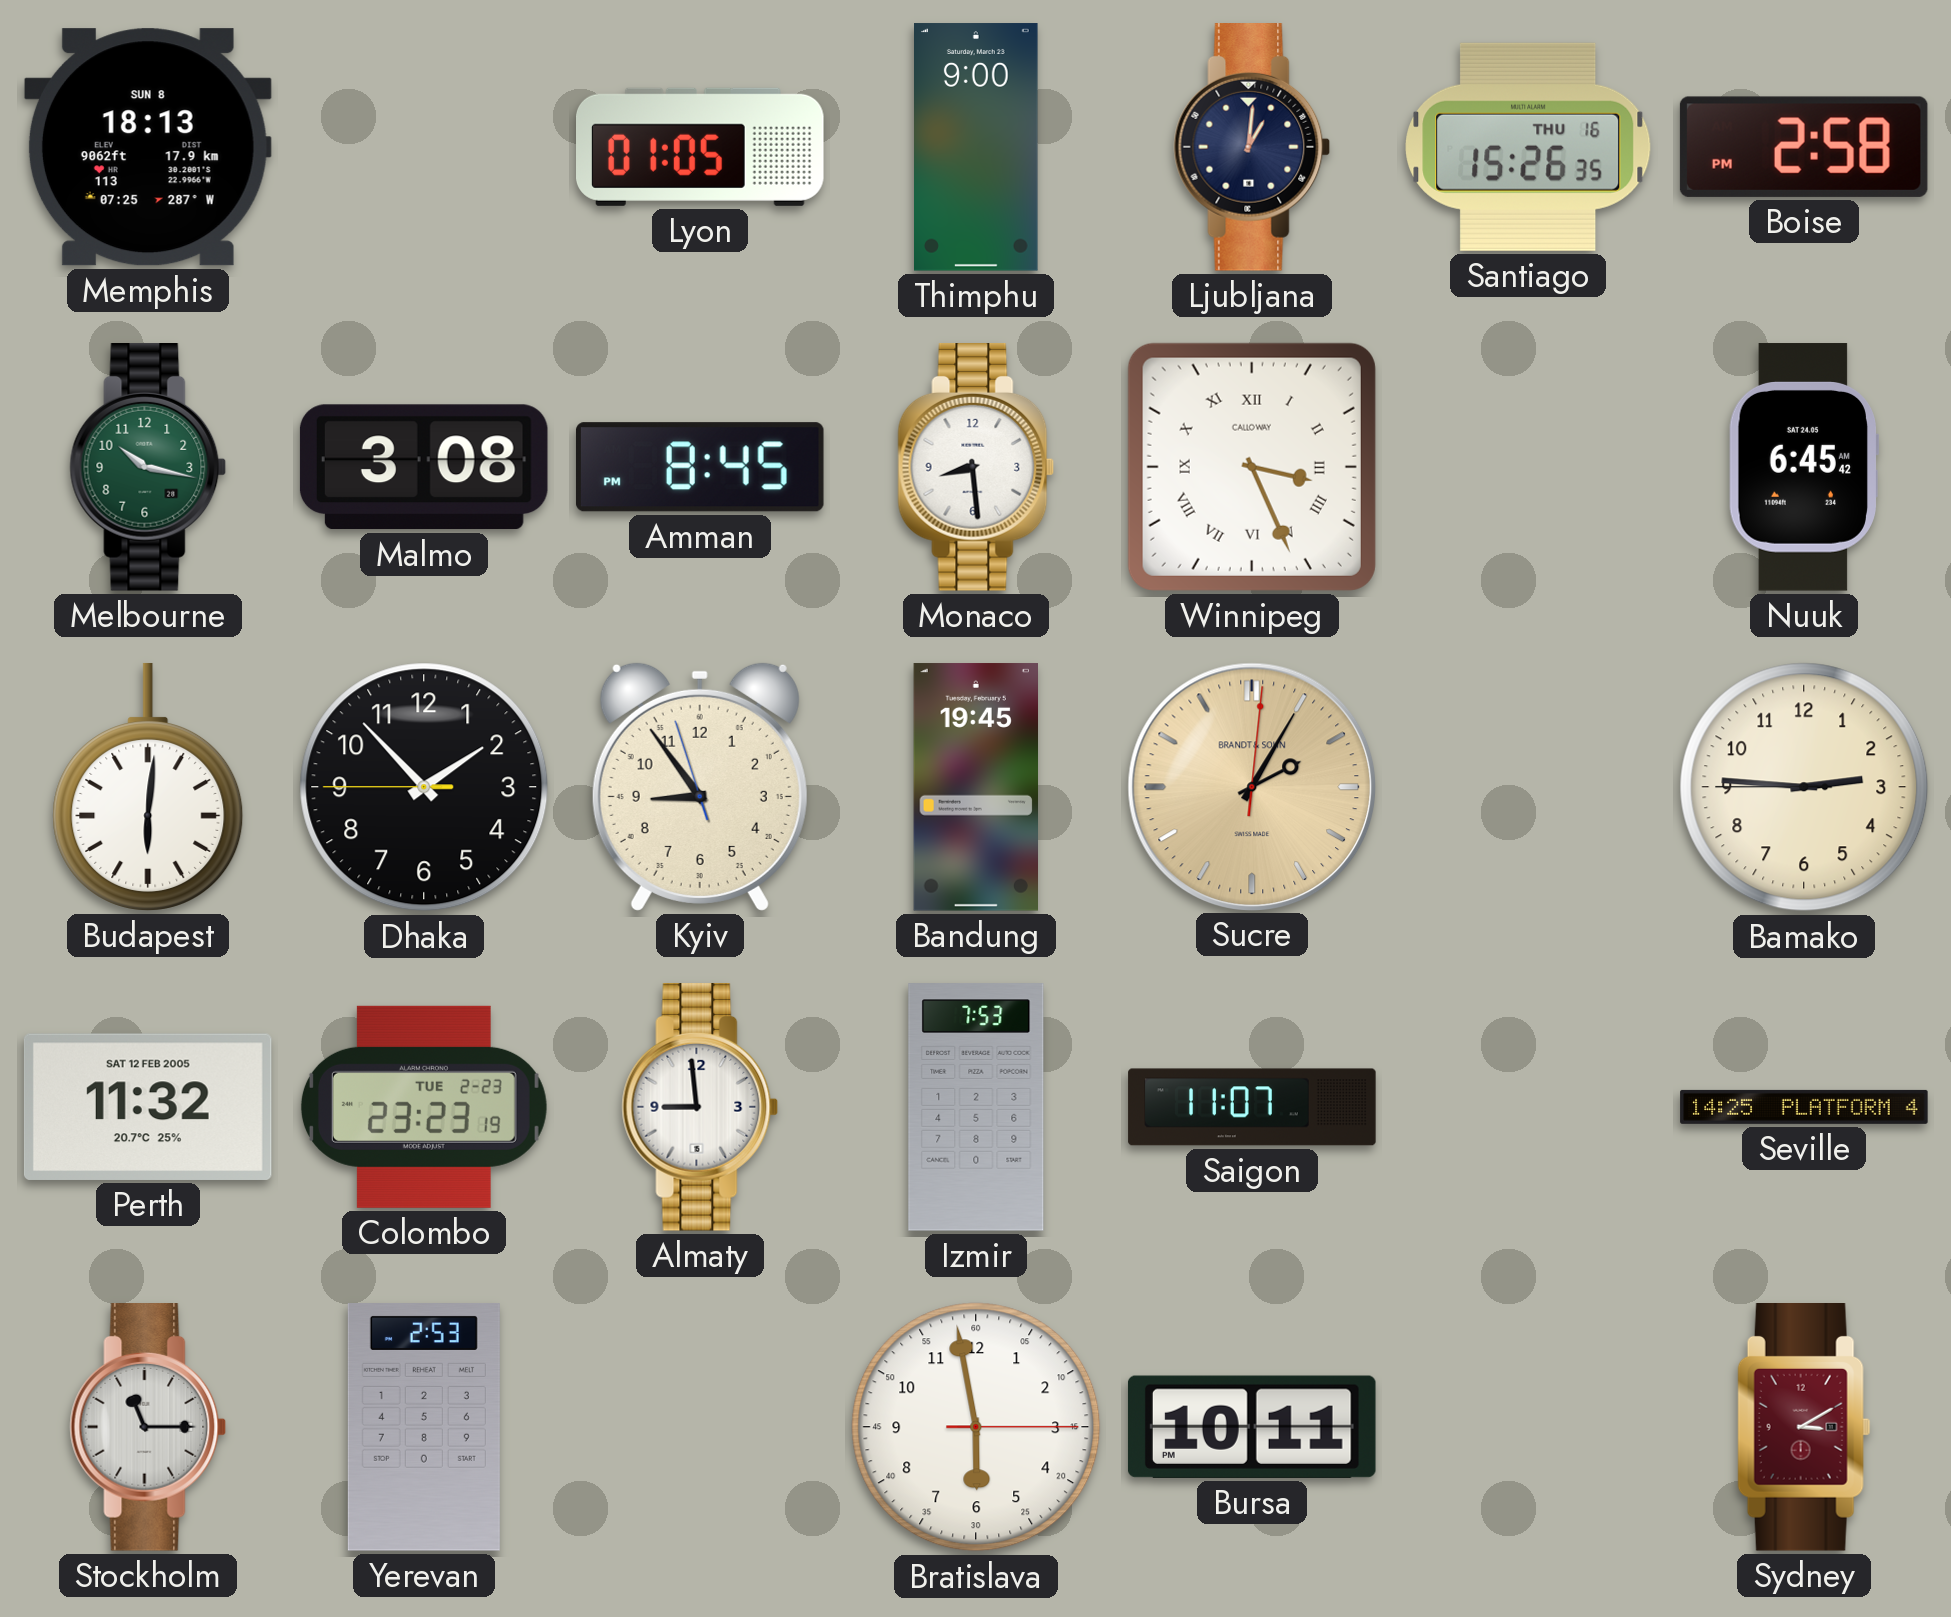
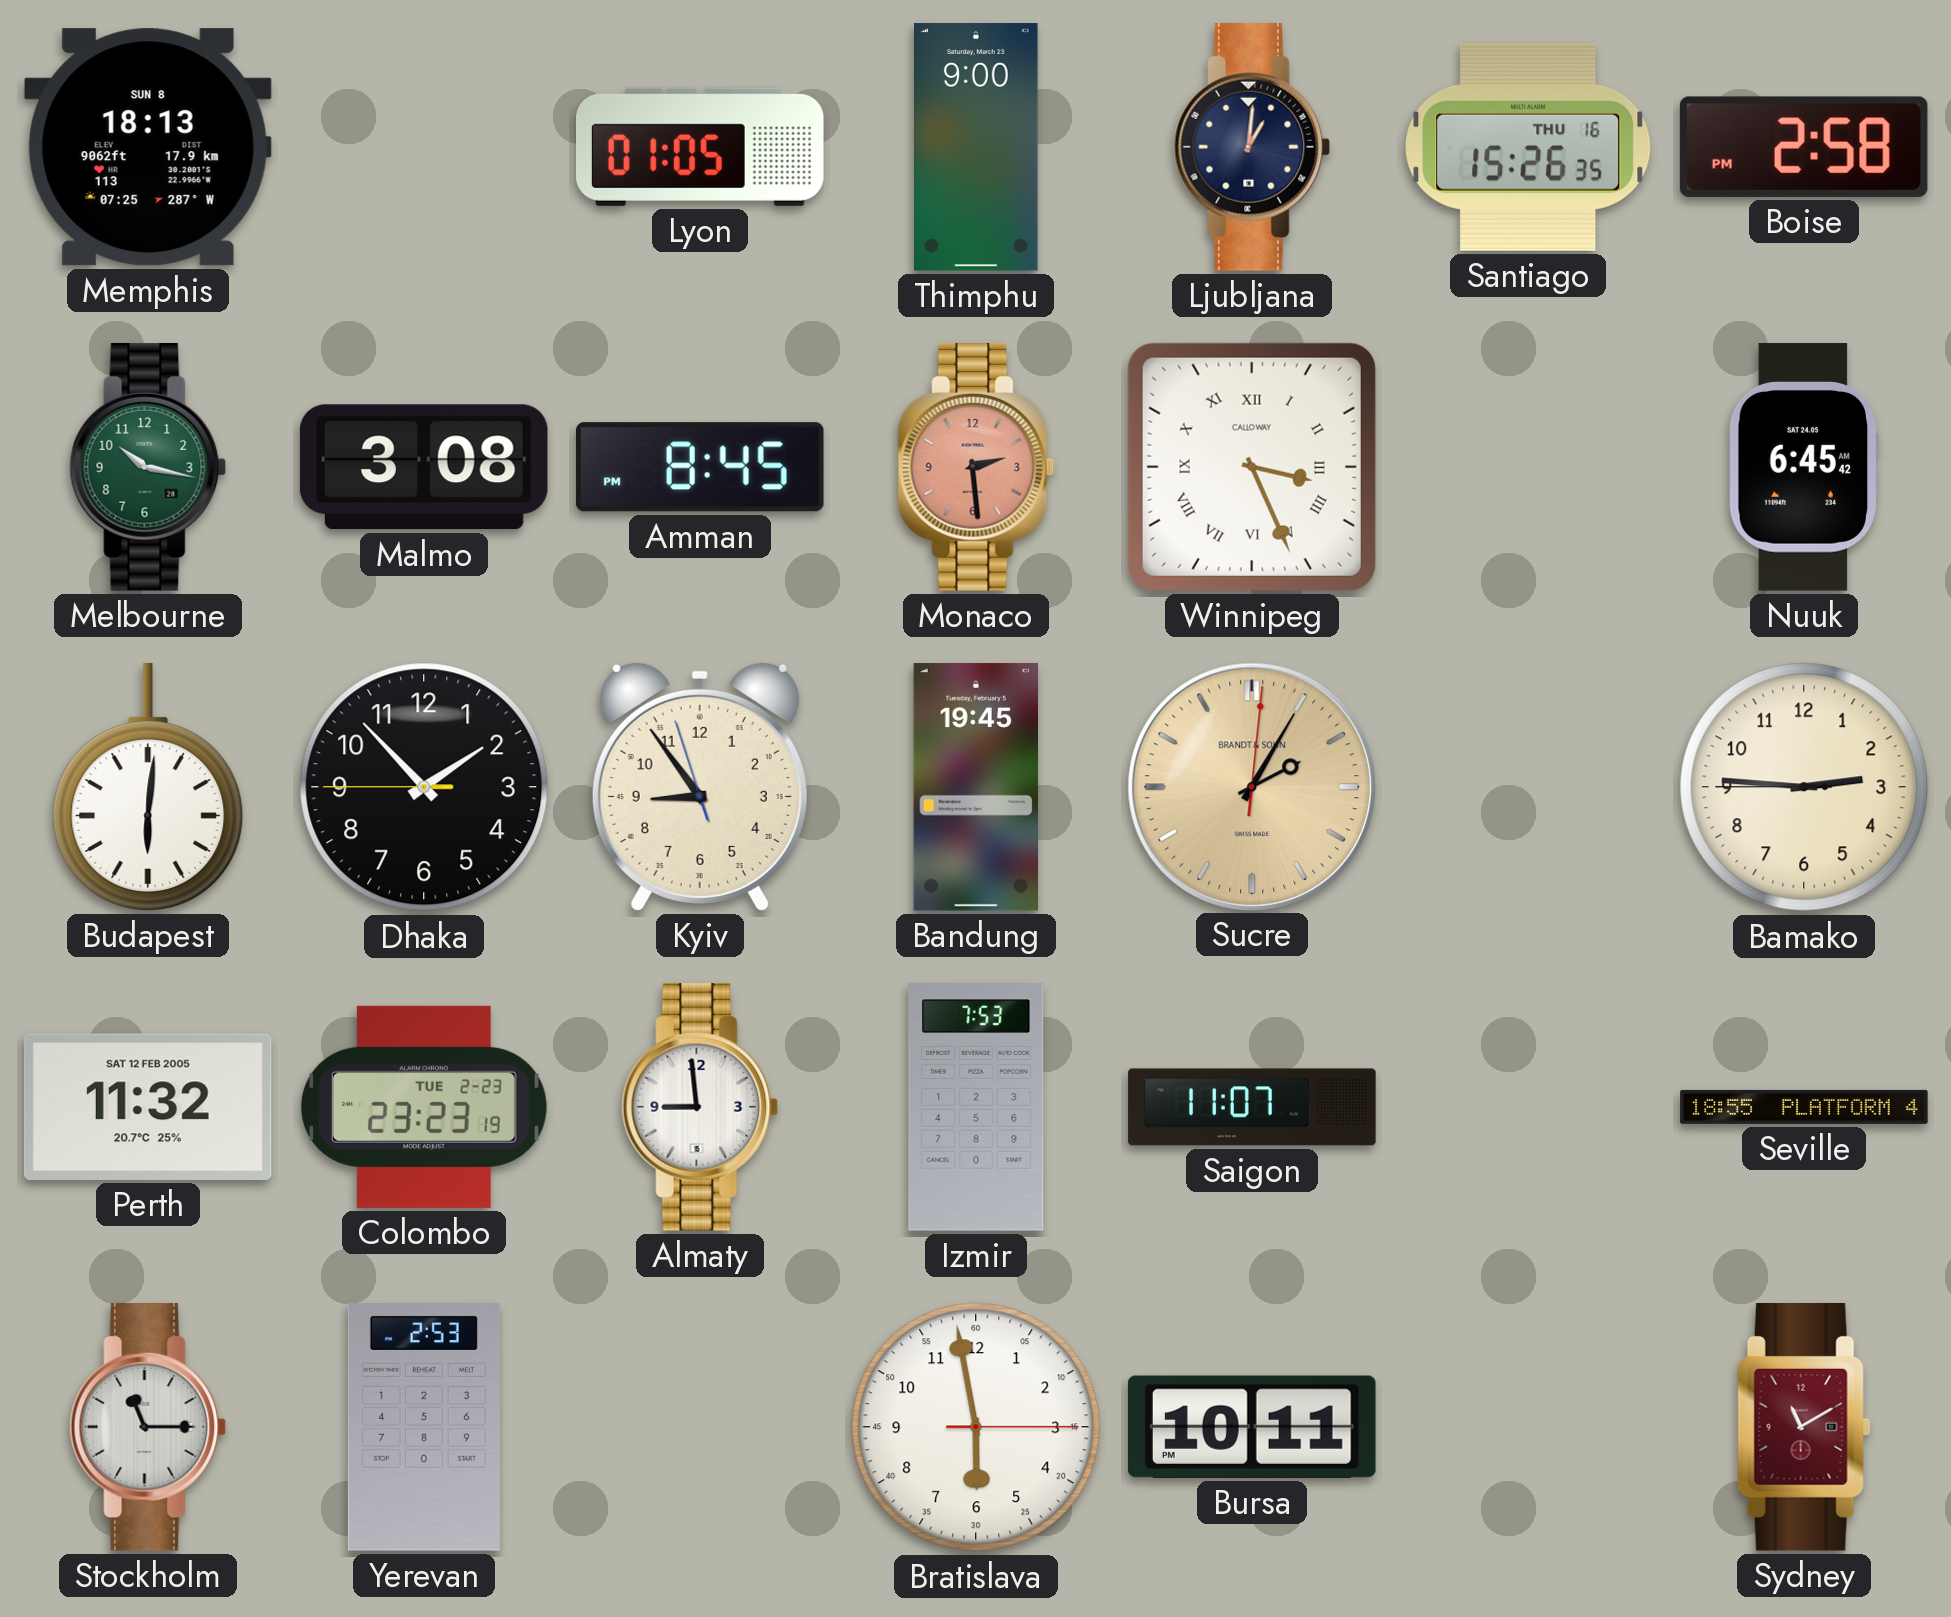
Monaco: 8:29 -> 2:29
Monaco dial: white -> salmon
Seville: 14:25 -> 18:55
Sydney: 3:10 -> 11:10
